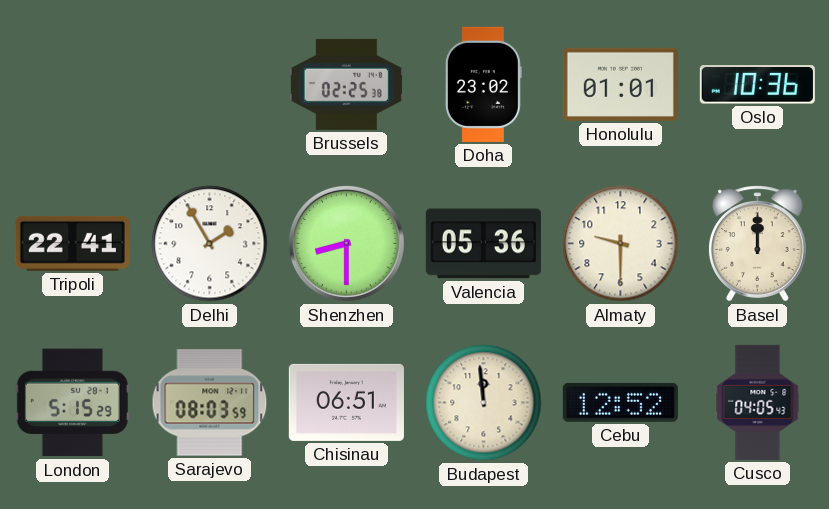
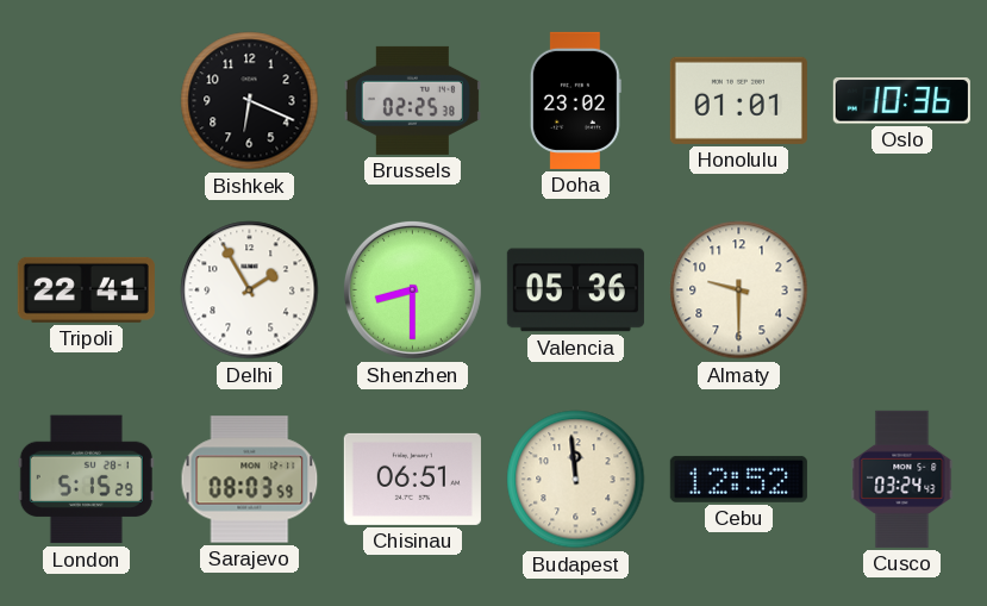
Bishkek: none -> 6:19
Basel: 12:00 -> none
Cusco: 04:05 -> 03:24
